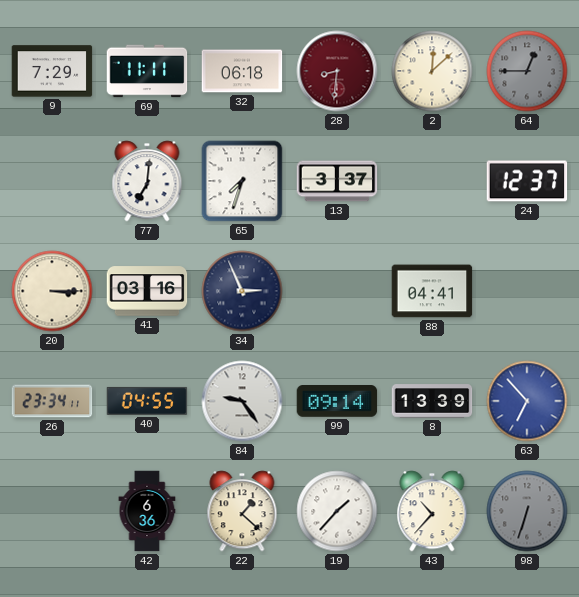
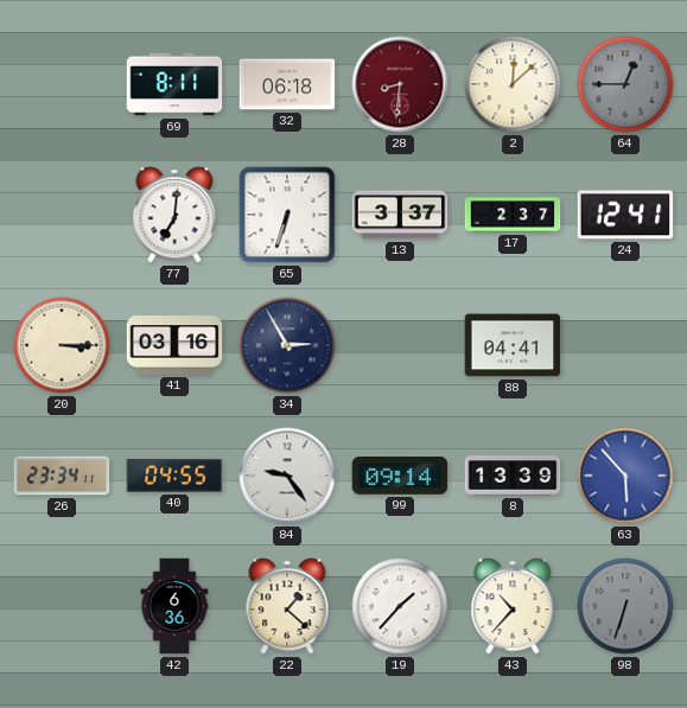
9: 7:29 -> none
69: 11:11 -> 8:11
65: 7:33 -> 6:33
17: none -> 2:37
24: 12:37 -> 12:41
34: 2:56 -> 2:55
63: 6:53 -> 5:53
